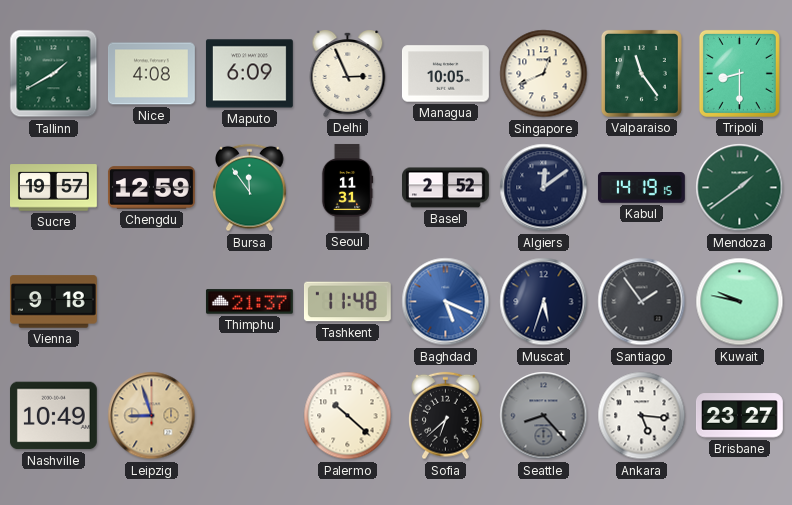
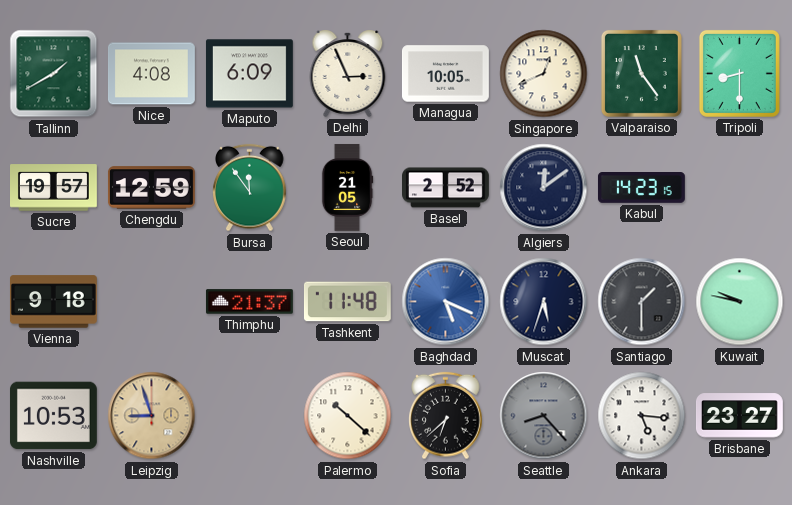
Seoul: 11:31 -> 21:05
Kabul: 14:19 -> 14:23
Mendoza: 1:39 -> none
Santiago: 1:54 -> 1:30
Nashville: 10:49 -> 10:53
